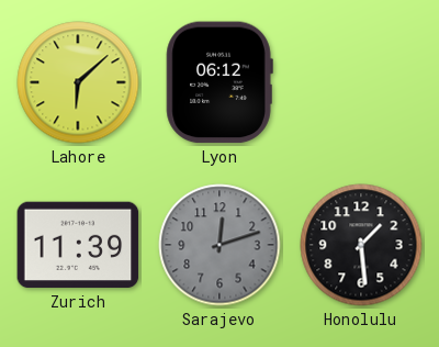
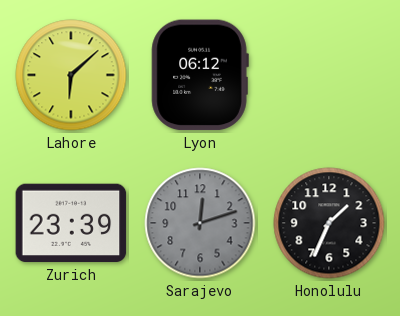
Zurich: 11:39 -> 23:39
Honolulu: 1:29 -> 1:34
